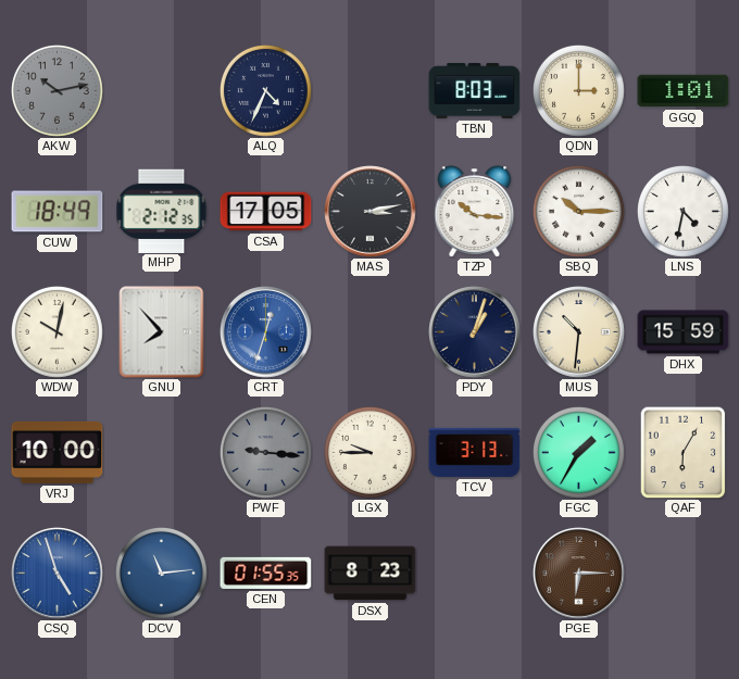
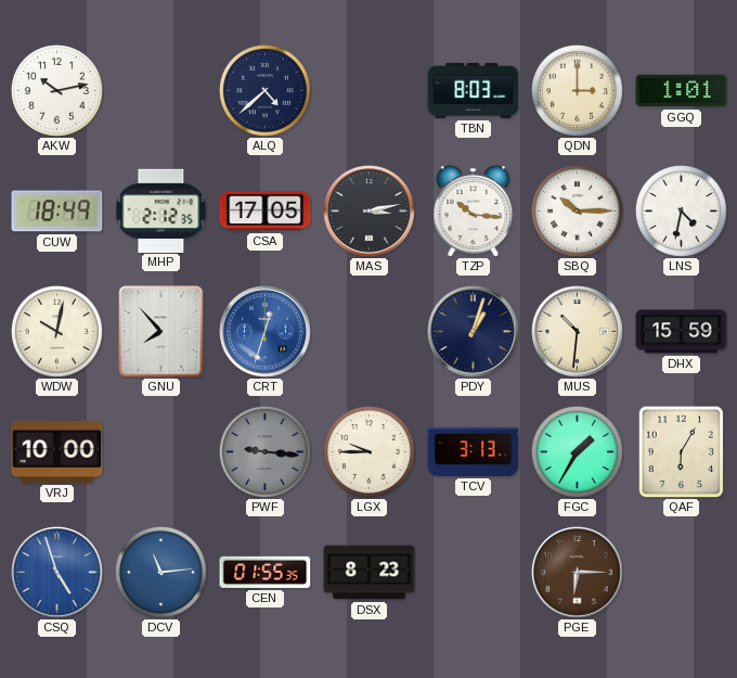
AKW dial: grey -> white
ALQ: 4:34 -> 4:38
